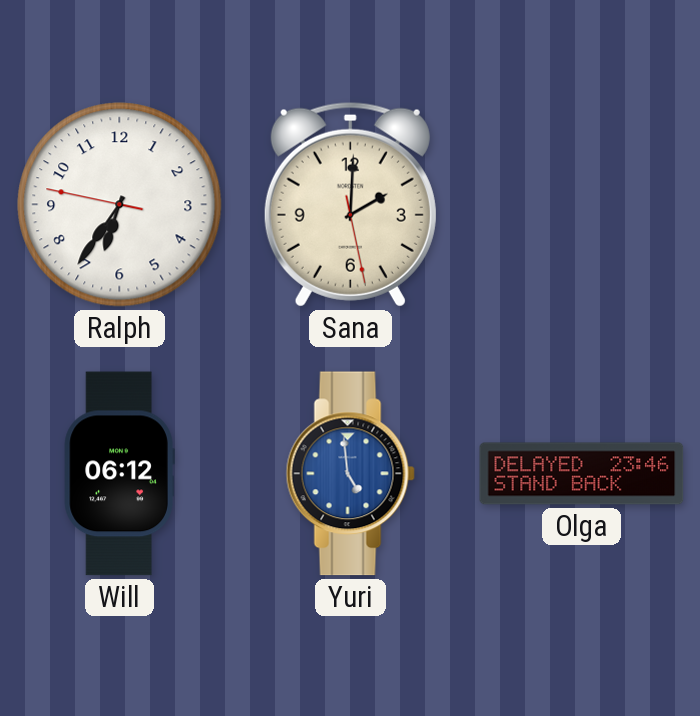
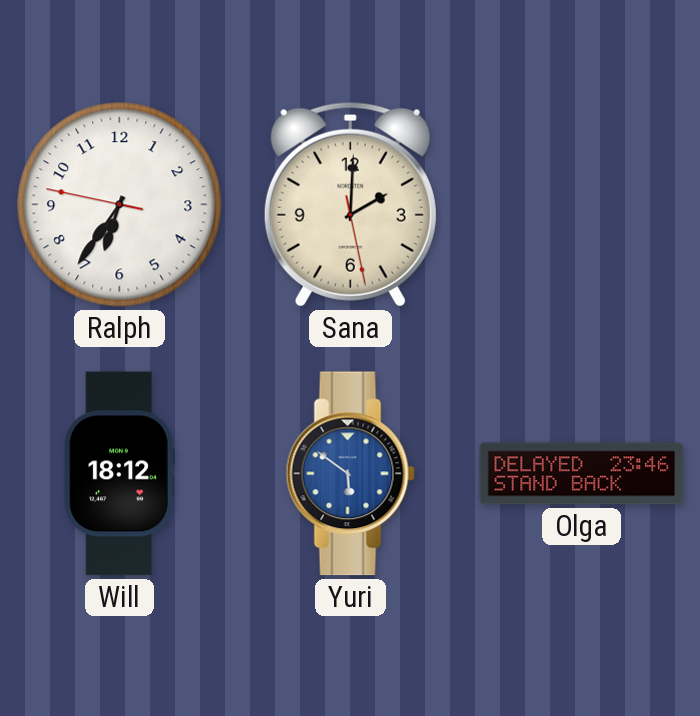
Will: 06:12 -> 18:12
Yuri: 4:59 -> 5:51
